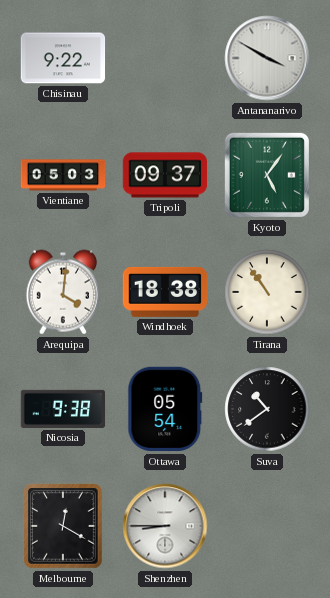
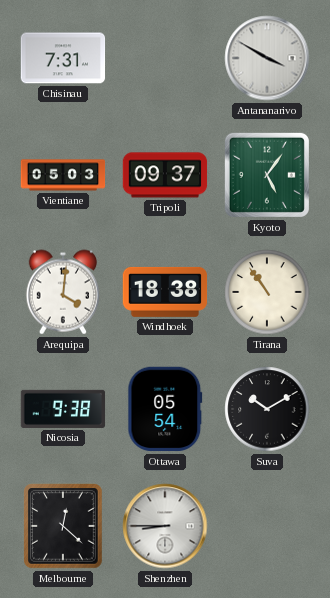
Chisinau: 9:22 -> 7:31
Suva: 10:39 -> 10:10
Melbourne: 12:20 -> 12:22
